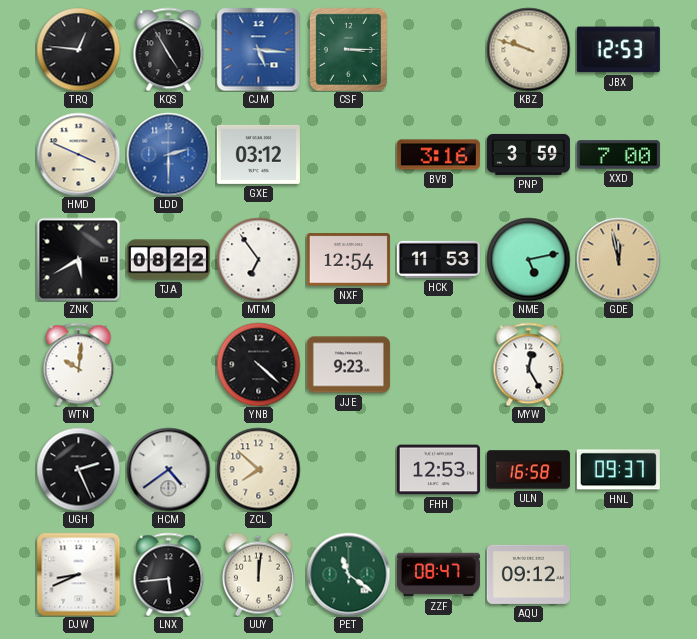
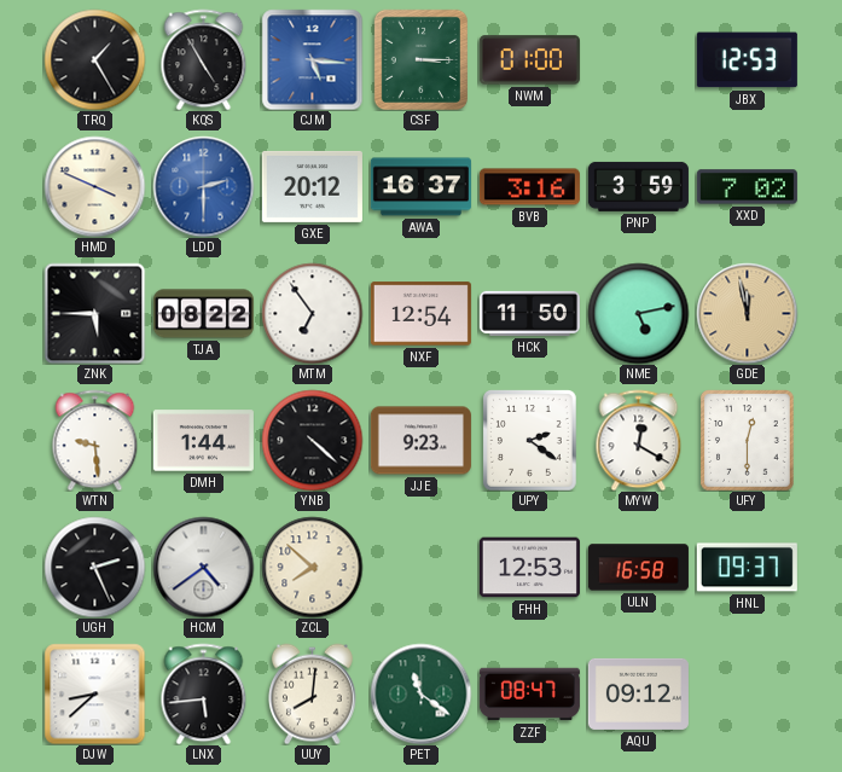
TRQ: 12:46 -> 1:25
NWM: none -> 01:00
KBZ: 9:48 -> none
GXE: 03:12 -> 20:12
AWA: none -> 16:37
XXD: 7:00 -> 7:02
ZNK: 5:40 -> 5:45
HCK: 11:53 -> 11:50
WTN: 10:01 -> 9:29
DMH: none -> 1:44
UPY: none -> 2:21
MYW: 12:25 -> 12:20
UFY: none -> 12:30
DJW: 8:41 -> 8:38
UUY: 12:01 -> 8:01
